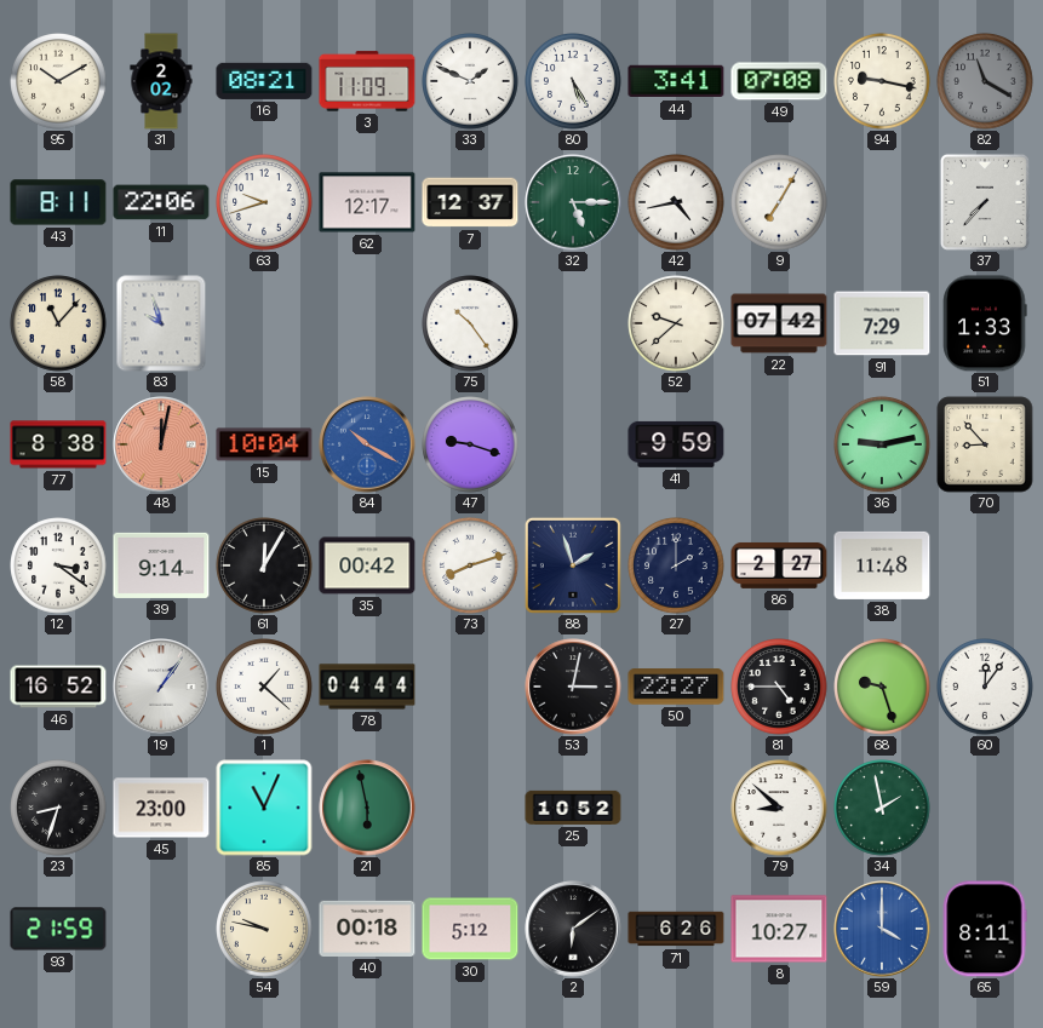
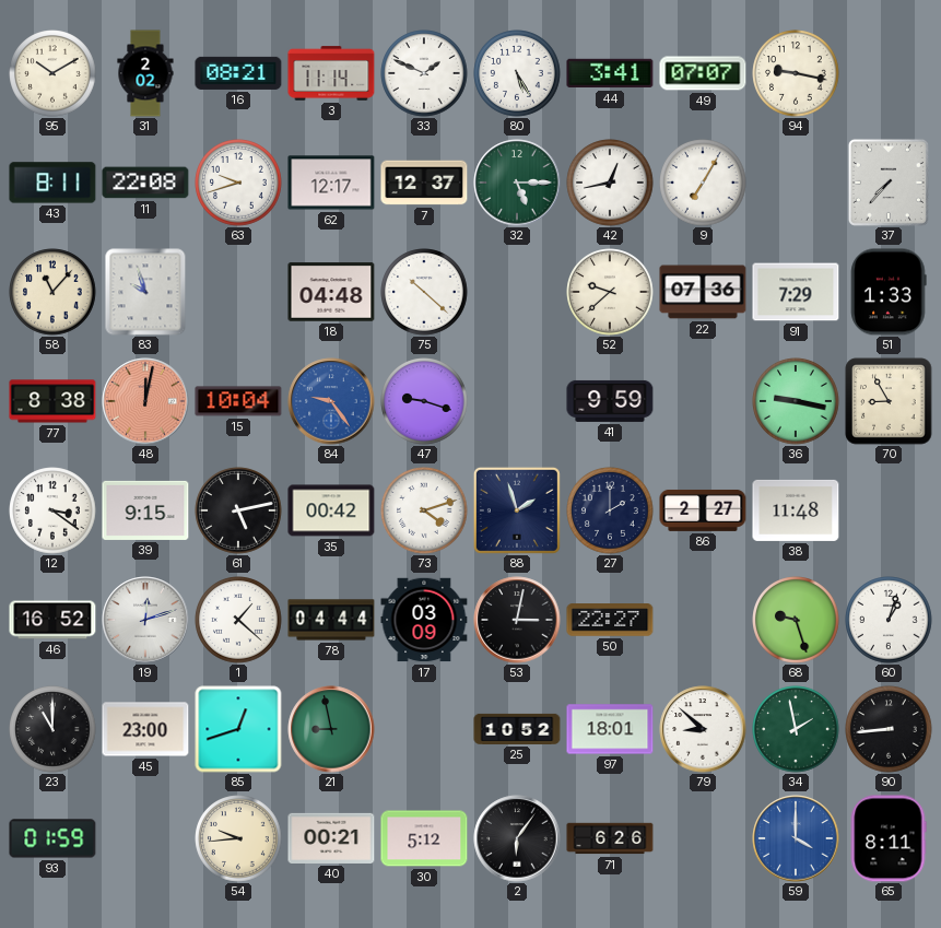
3: 11:09 -> 11:14
49: 07:08 -> 07:07
82: 11:20 -> none
11: 22:06 -> 22:08
42: 4:43 -> 12:43
18: none -> 04:48
75: 10:24 -> 10:22
22: 07:42 -> 07:36
84: 10:20 -> 9:24
36: 9:13 -> 9:17
70: 8:53 -> 8:55
39: 9:14 -> 9:15
61: 12:05 -> 5:13
73: 8:12 -> 4:12
19: 1:06 -> 12:12
17: none -> 03:09
81: 4:45 -> none
60: 12:06 -> 1:03
23: 8:33 -> 11:00
85: 11:04 -> 12:42
21: 5:58 -> 8:58
97: none -> 18:01
90: none -> 8:44
93: 21:59 -> 01:59
54: 9:47 -> 9:44
40: 00:18 -> 00:21
2: 6:09 -> 6:06
8: 10:27 -> none
